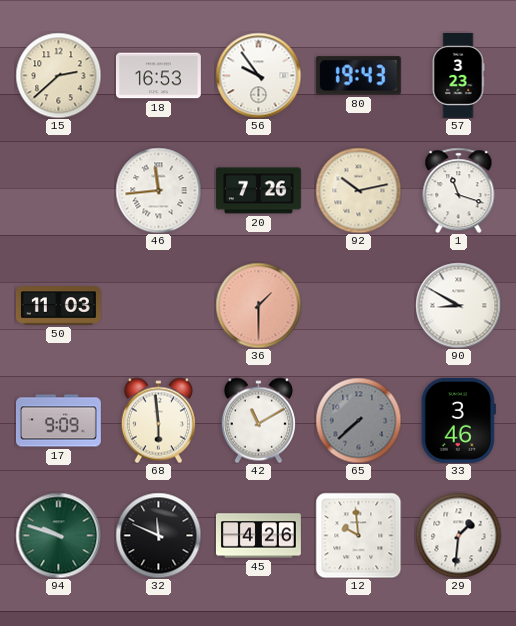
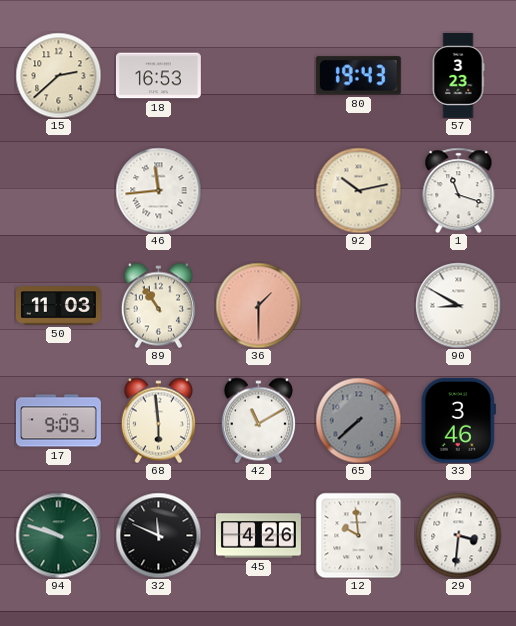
56: 9:54 -> none
20: 7:26 -> none
89: none -> 10:54
29: 1:31 -> 3:31
